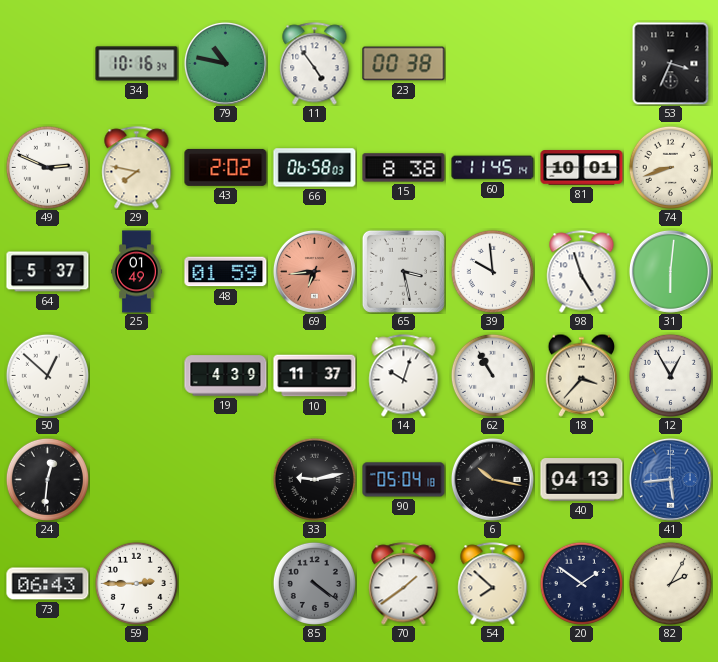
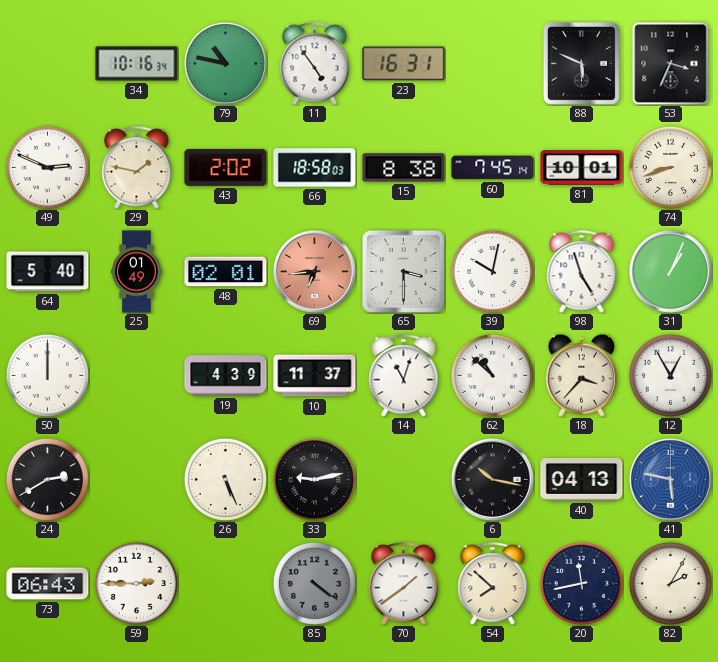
23: 00:38 -> 16:31
88: none -> 5:49
29: 7:47 -> 1:47
66: 06:58 -> 18:58
60: 11:45 -> 7:45
64: 5:37 -> 5:40
48: 01:59 -> 02:01
65: 3:28 -> 3:30
39: 9:59 -> 10:02
31: 6:01 -> 1:04
50: 12:52 -> 12:00
14: 10:03 -> 11:03
62: 10:55 -> 10:52
24: 12:31 -> 2:40
26: none -> 5:26
90: 05:04 -> none
41: 5:44 -> 5:47
20: 1:51 -> 11:43
